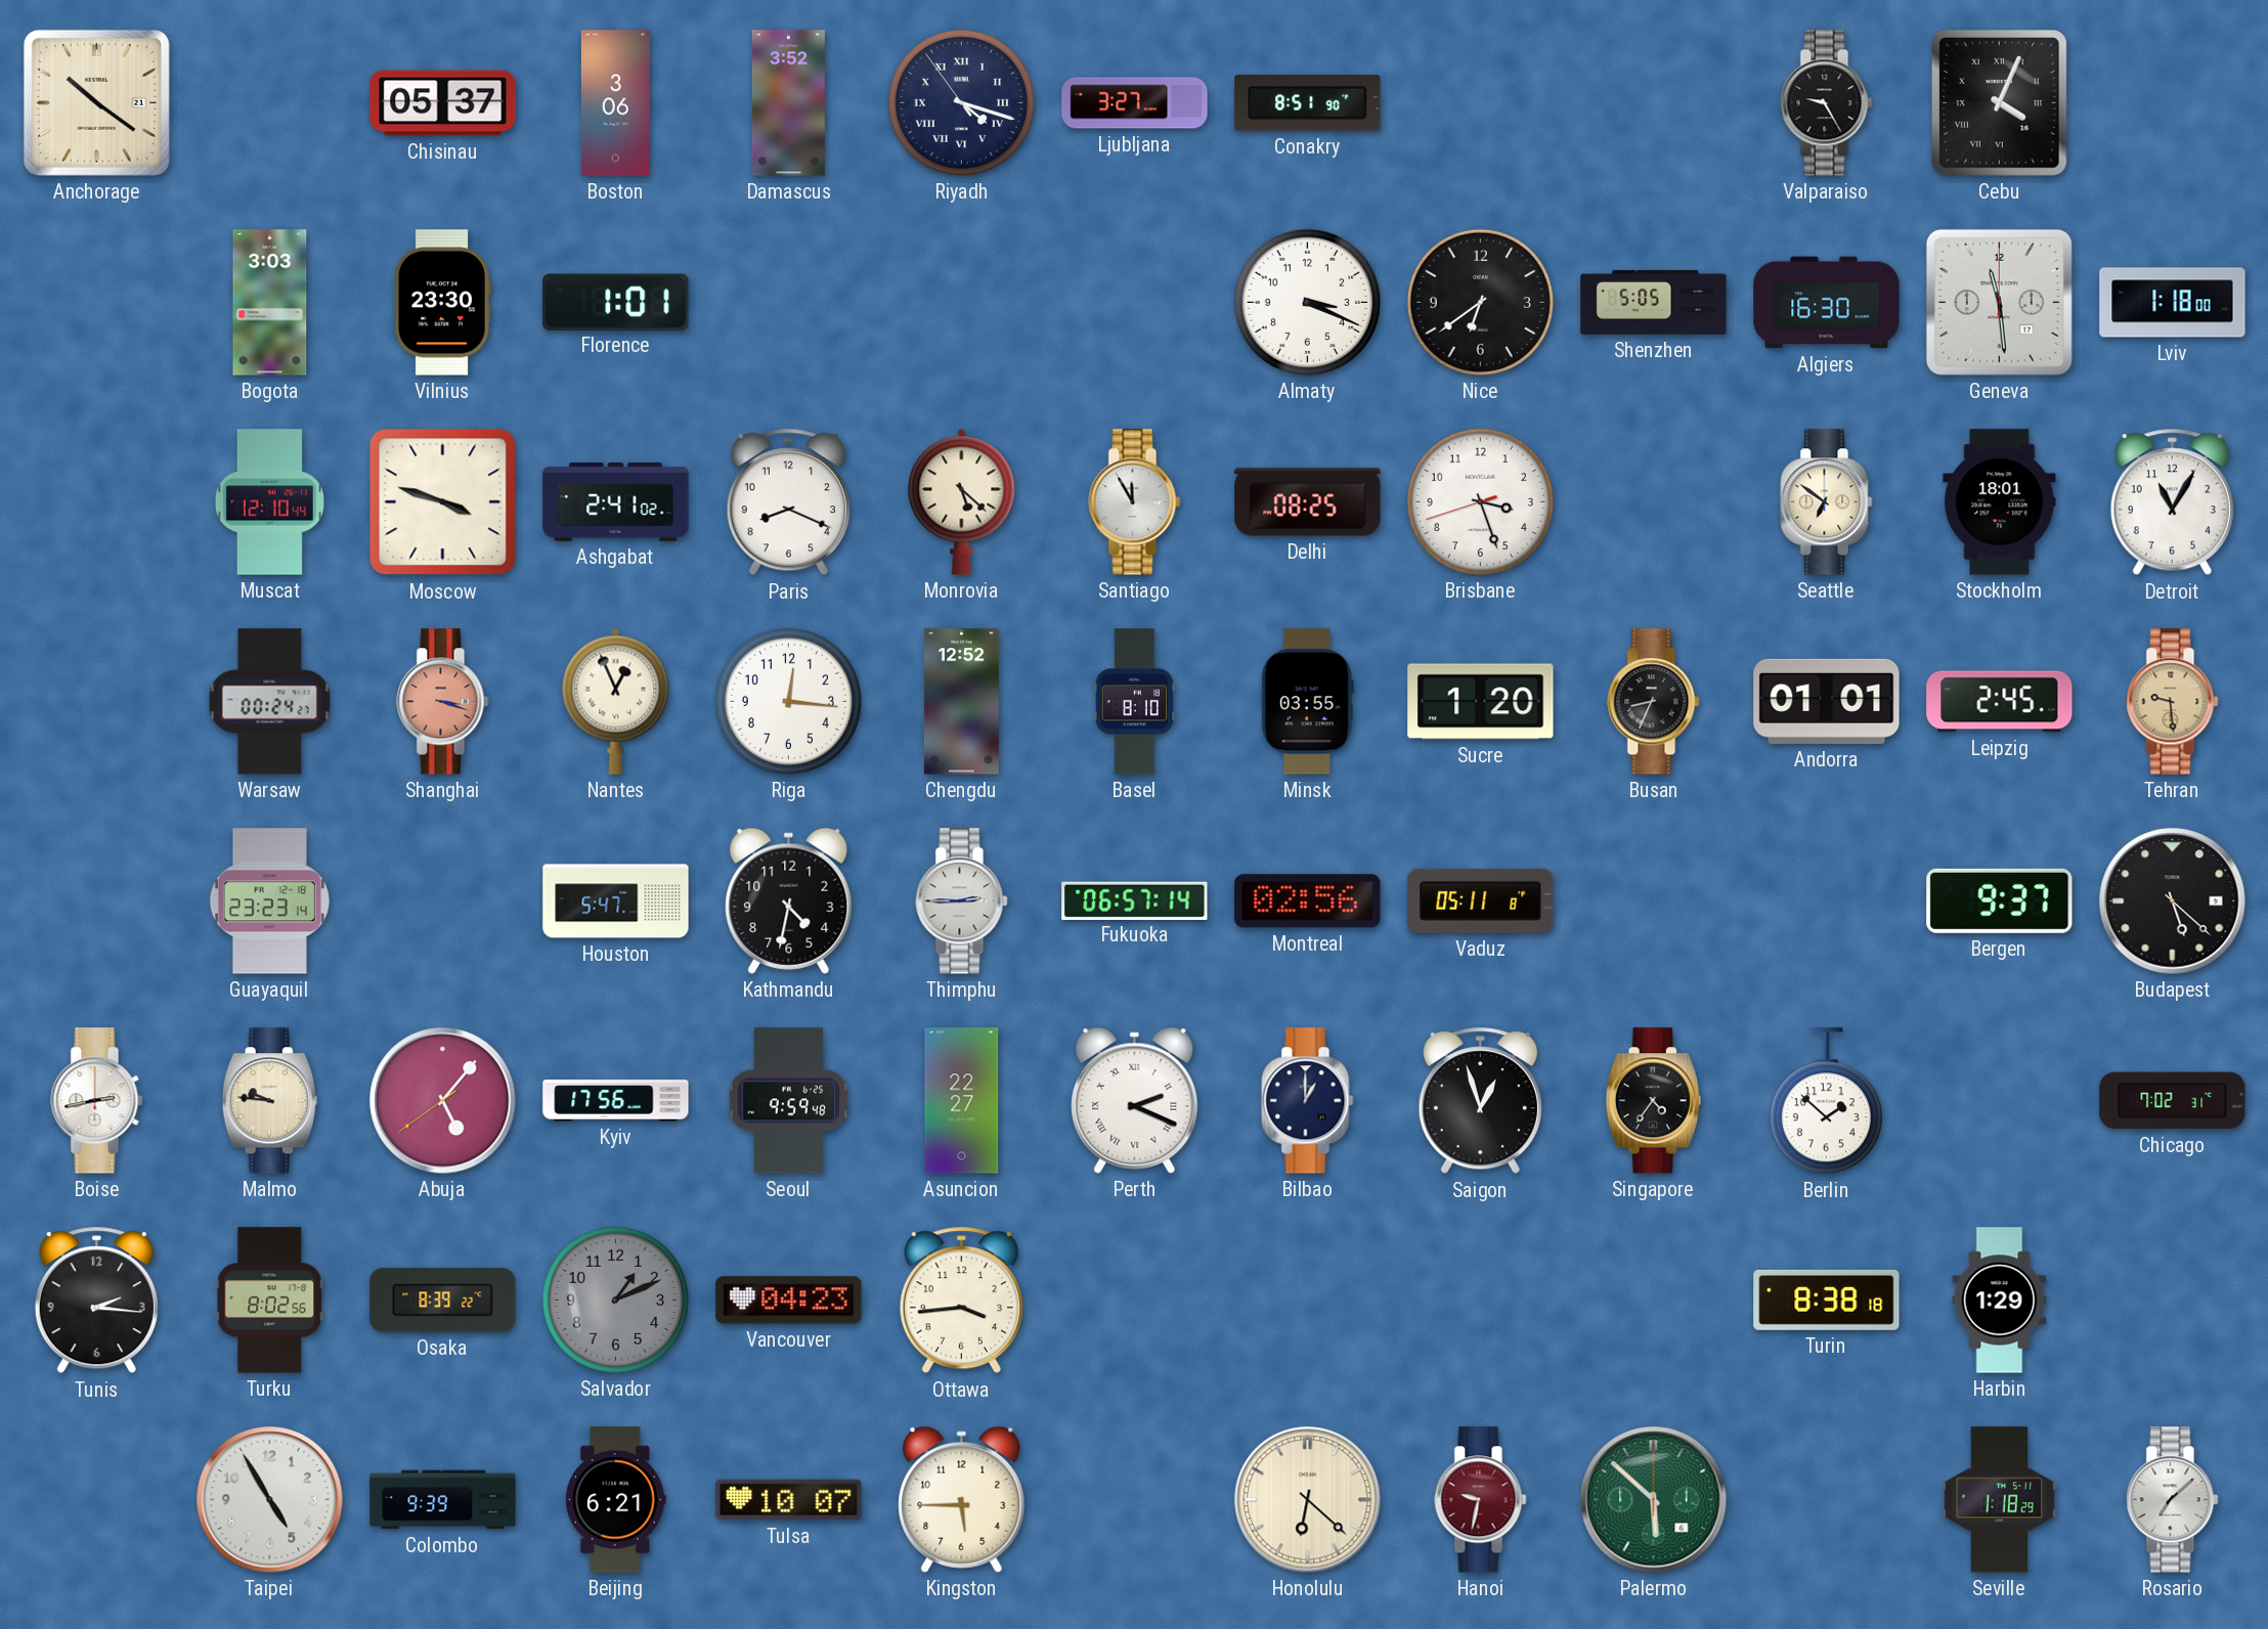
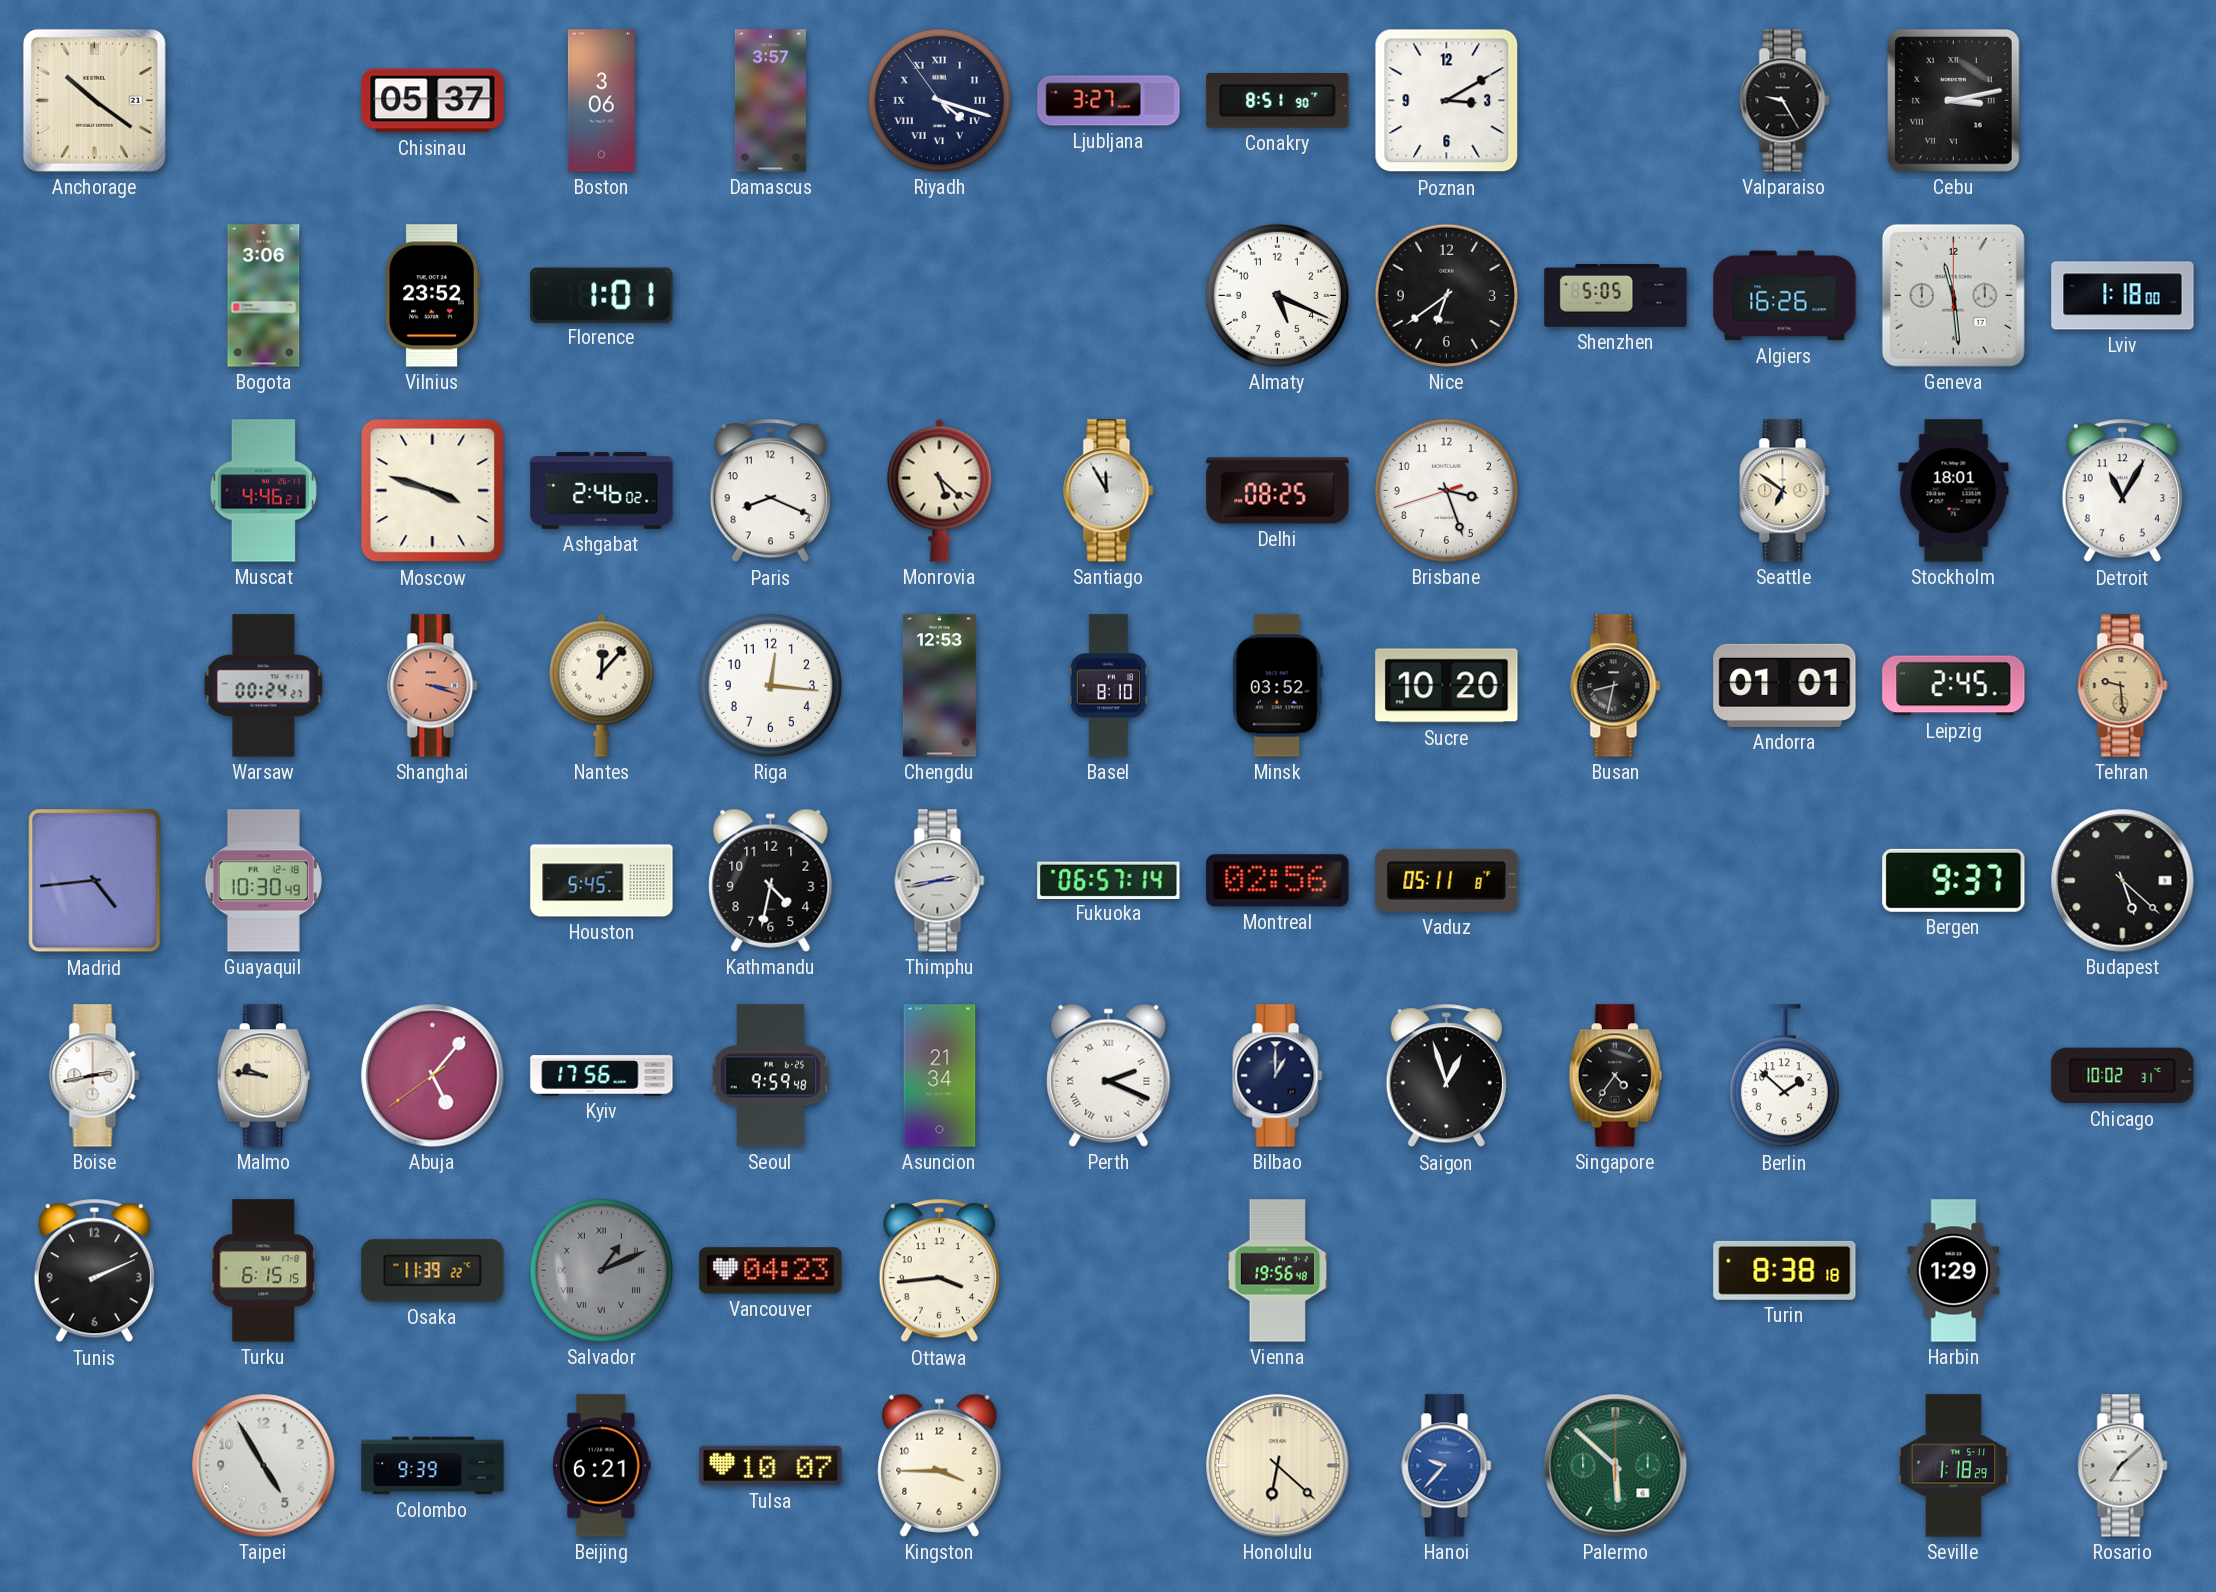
Damascus: 3:52 -> 3:57
Poznan: none -> 3:10
Cebu: 4:04 -> 3:13
Bogota: 3:03 -> 3:06
Vilnius: 23:30 -> 23:52
Almaty: 3:19 -> 5:19
Algiers: 16:30 -> 16:26
Muscat: 12:10 -> 4:46
Ashgabat: 2:41 -> 2:46
Nantes: 12:56 -> 12:07
Chengdu: 12:52 -> 12:53
Minsk: 03:55 -> 03:52
Sucre: 1:20 -> 10:20
Busan: 8:34 -> 8:32
Madrid: none -> 4:44
Guayaquil: 23:23 -> 10:30
Houston: 5:47 -> 5:45
Thimphu: 2:45 -> 2:43
Asuncion: 22:27 -> 21:34
Chicago: 7:02 -> 10:02
Tunis: 2:16 -> 2:11
Turku: 8:02 -> 6:15
Osaka: 8:39 -> 11:39
Salvador numerals: Arabic -> Roman
Vienna: none -> 19:56
Kingston: 5:45 -> 3:45
Hanoi: 9:32 -> 9:37
Hanoi dial: burgundy -> blue
